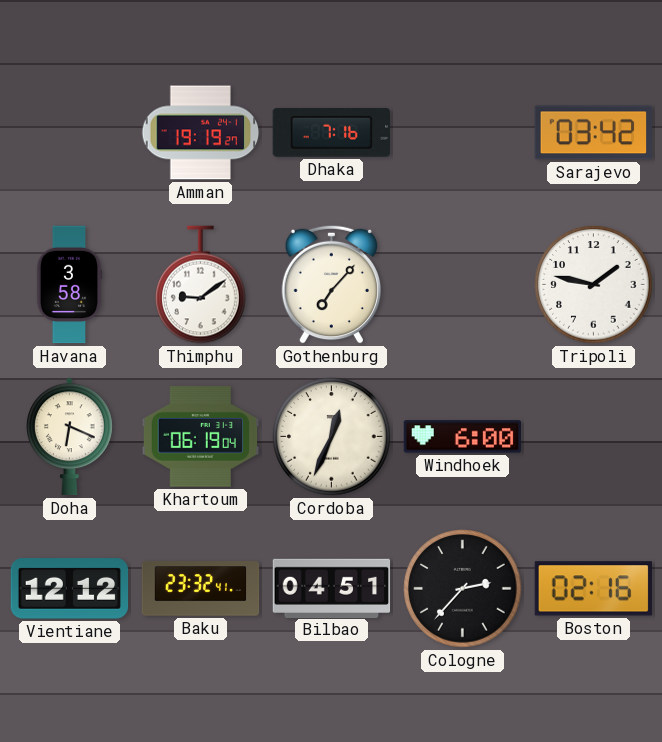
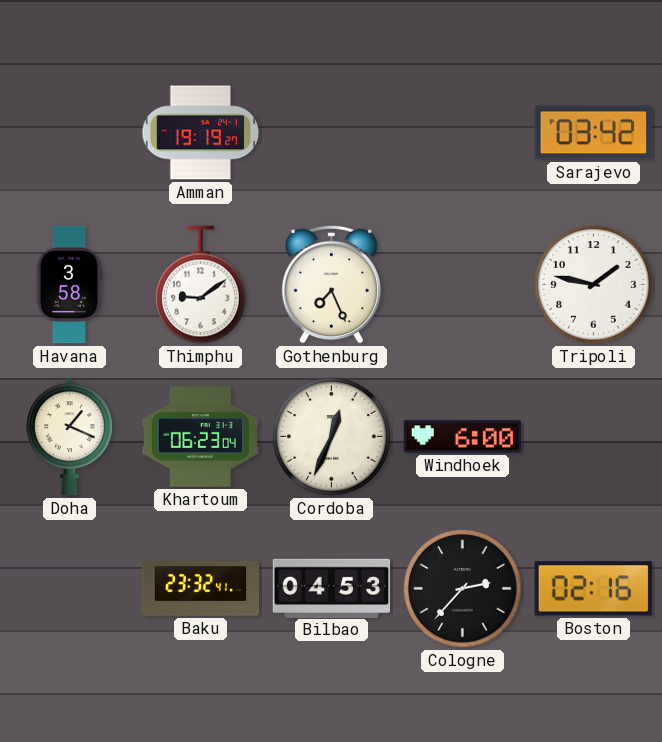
Dhaka: 7:16 -> none
Gothenburg: 7:07 -> 7:26
Doha: 6:19 -> 1:19
Khartoum: 06:19 -> 06:23
Vientiane: 12:12 -> none
Bilbao: 04:51 -> 04:53
